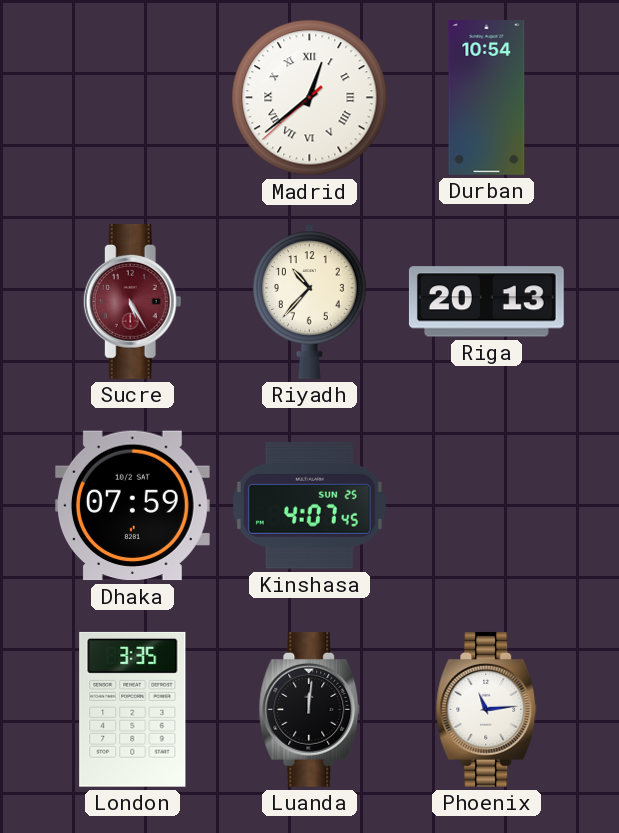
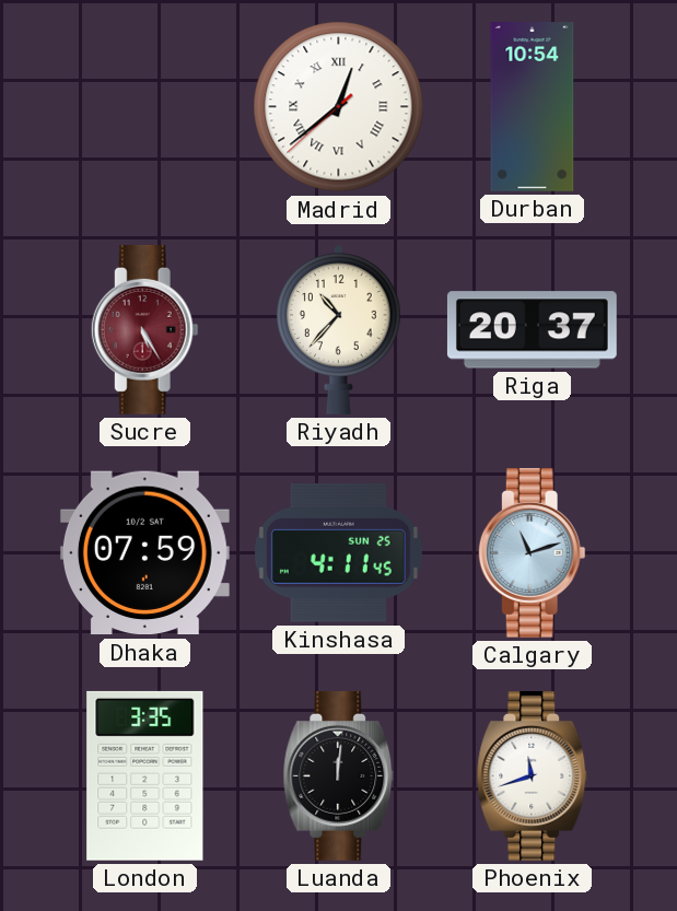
Riga: 20:13 -> 20:37
Kinshasa: 4:07 -> 4:11
Calgary: none -> 11:12
Phoenix: 11:14 -> 11:42
